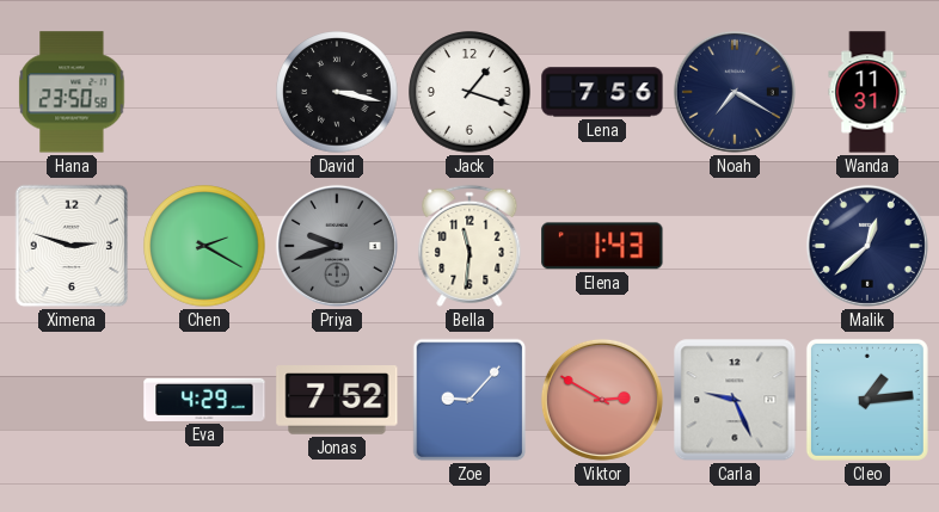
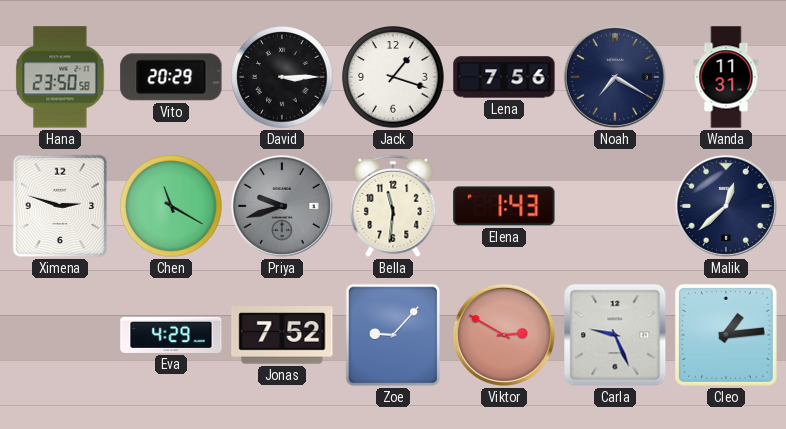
Vito: none -> 20:29
David: 3:17 -> 3:15
Chen: 2:20 -> 11:20
